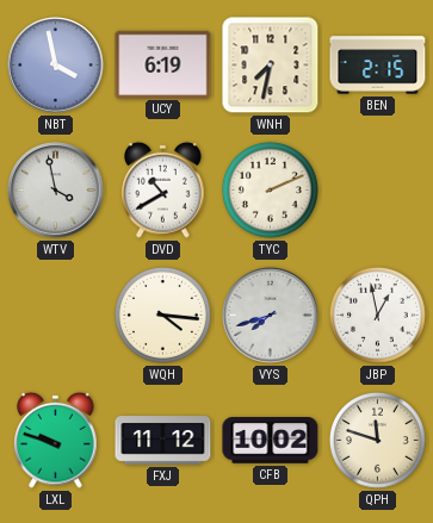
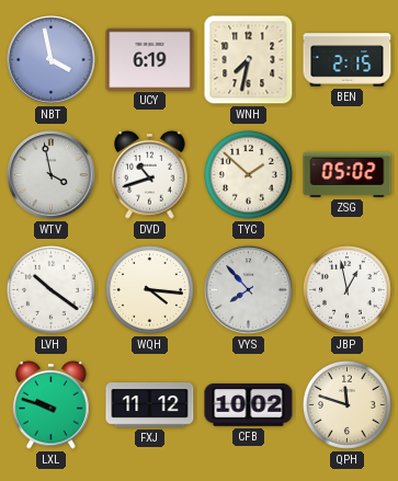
DVD: 10:40 -> 10:42
TYC: 2:11 -> 1:52
ZSG: none -> 05:02
LVH: none -> 10:21
VYS: 7:42 -> 7:53
